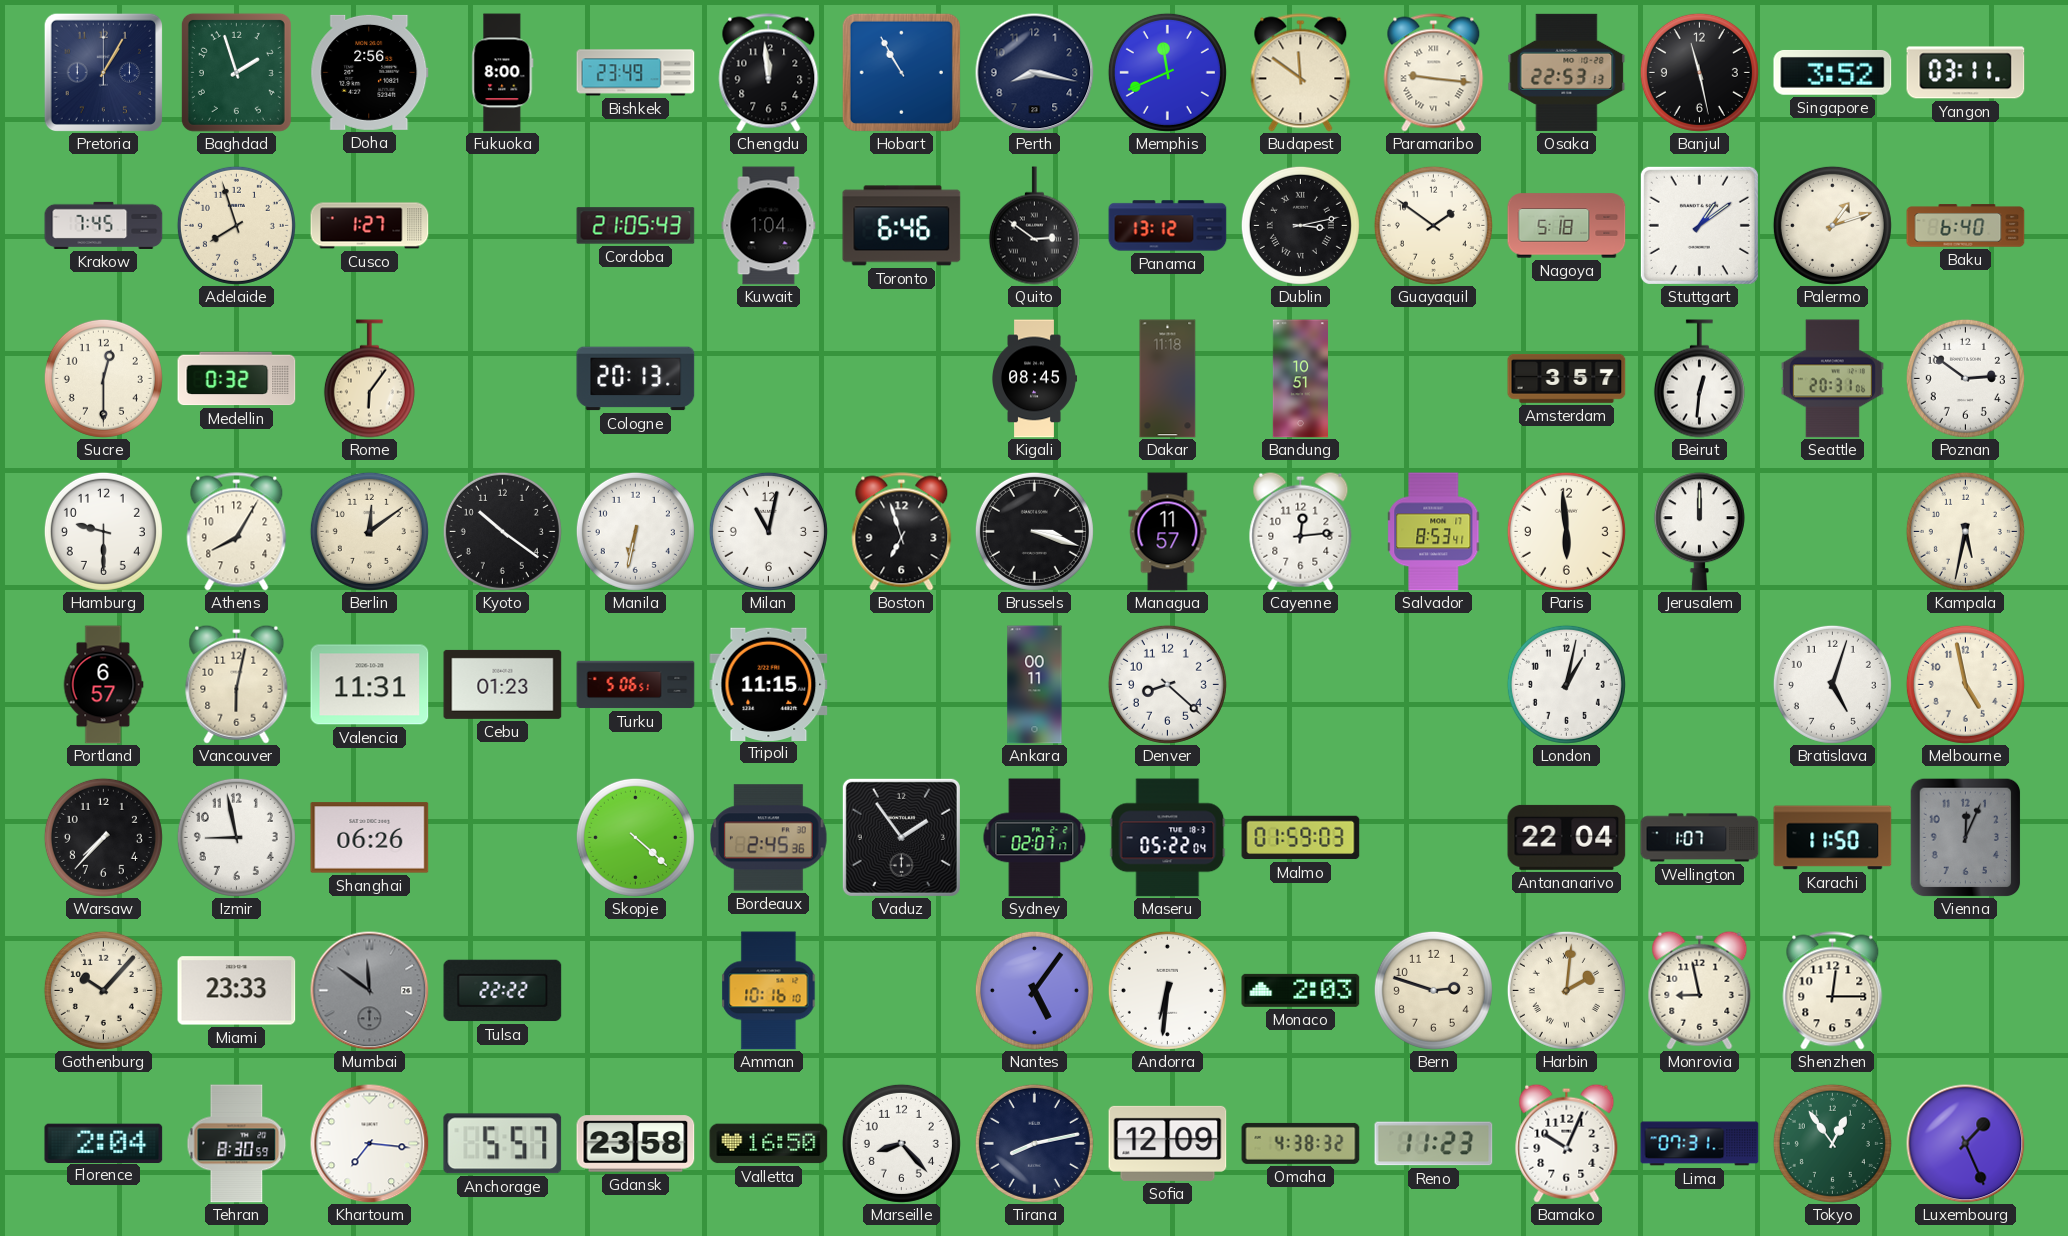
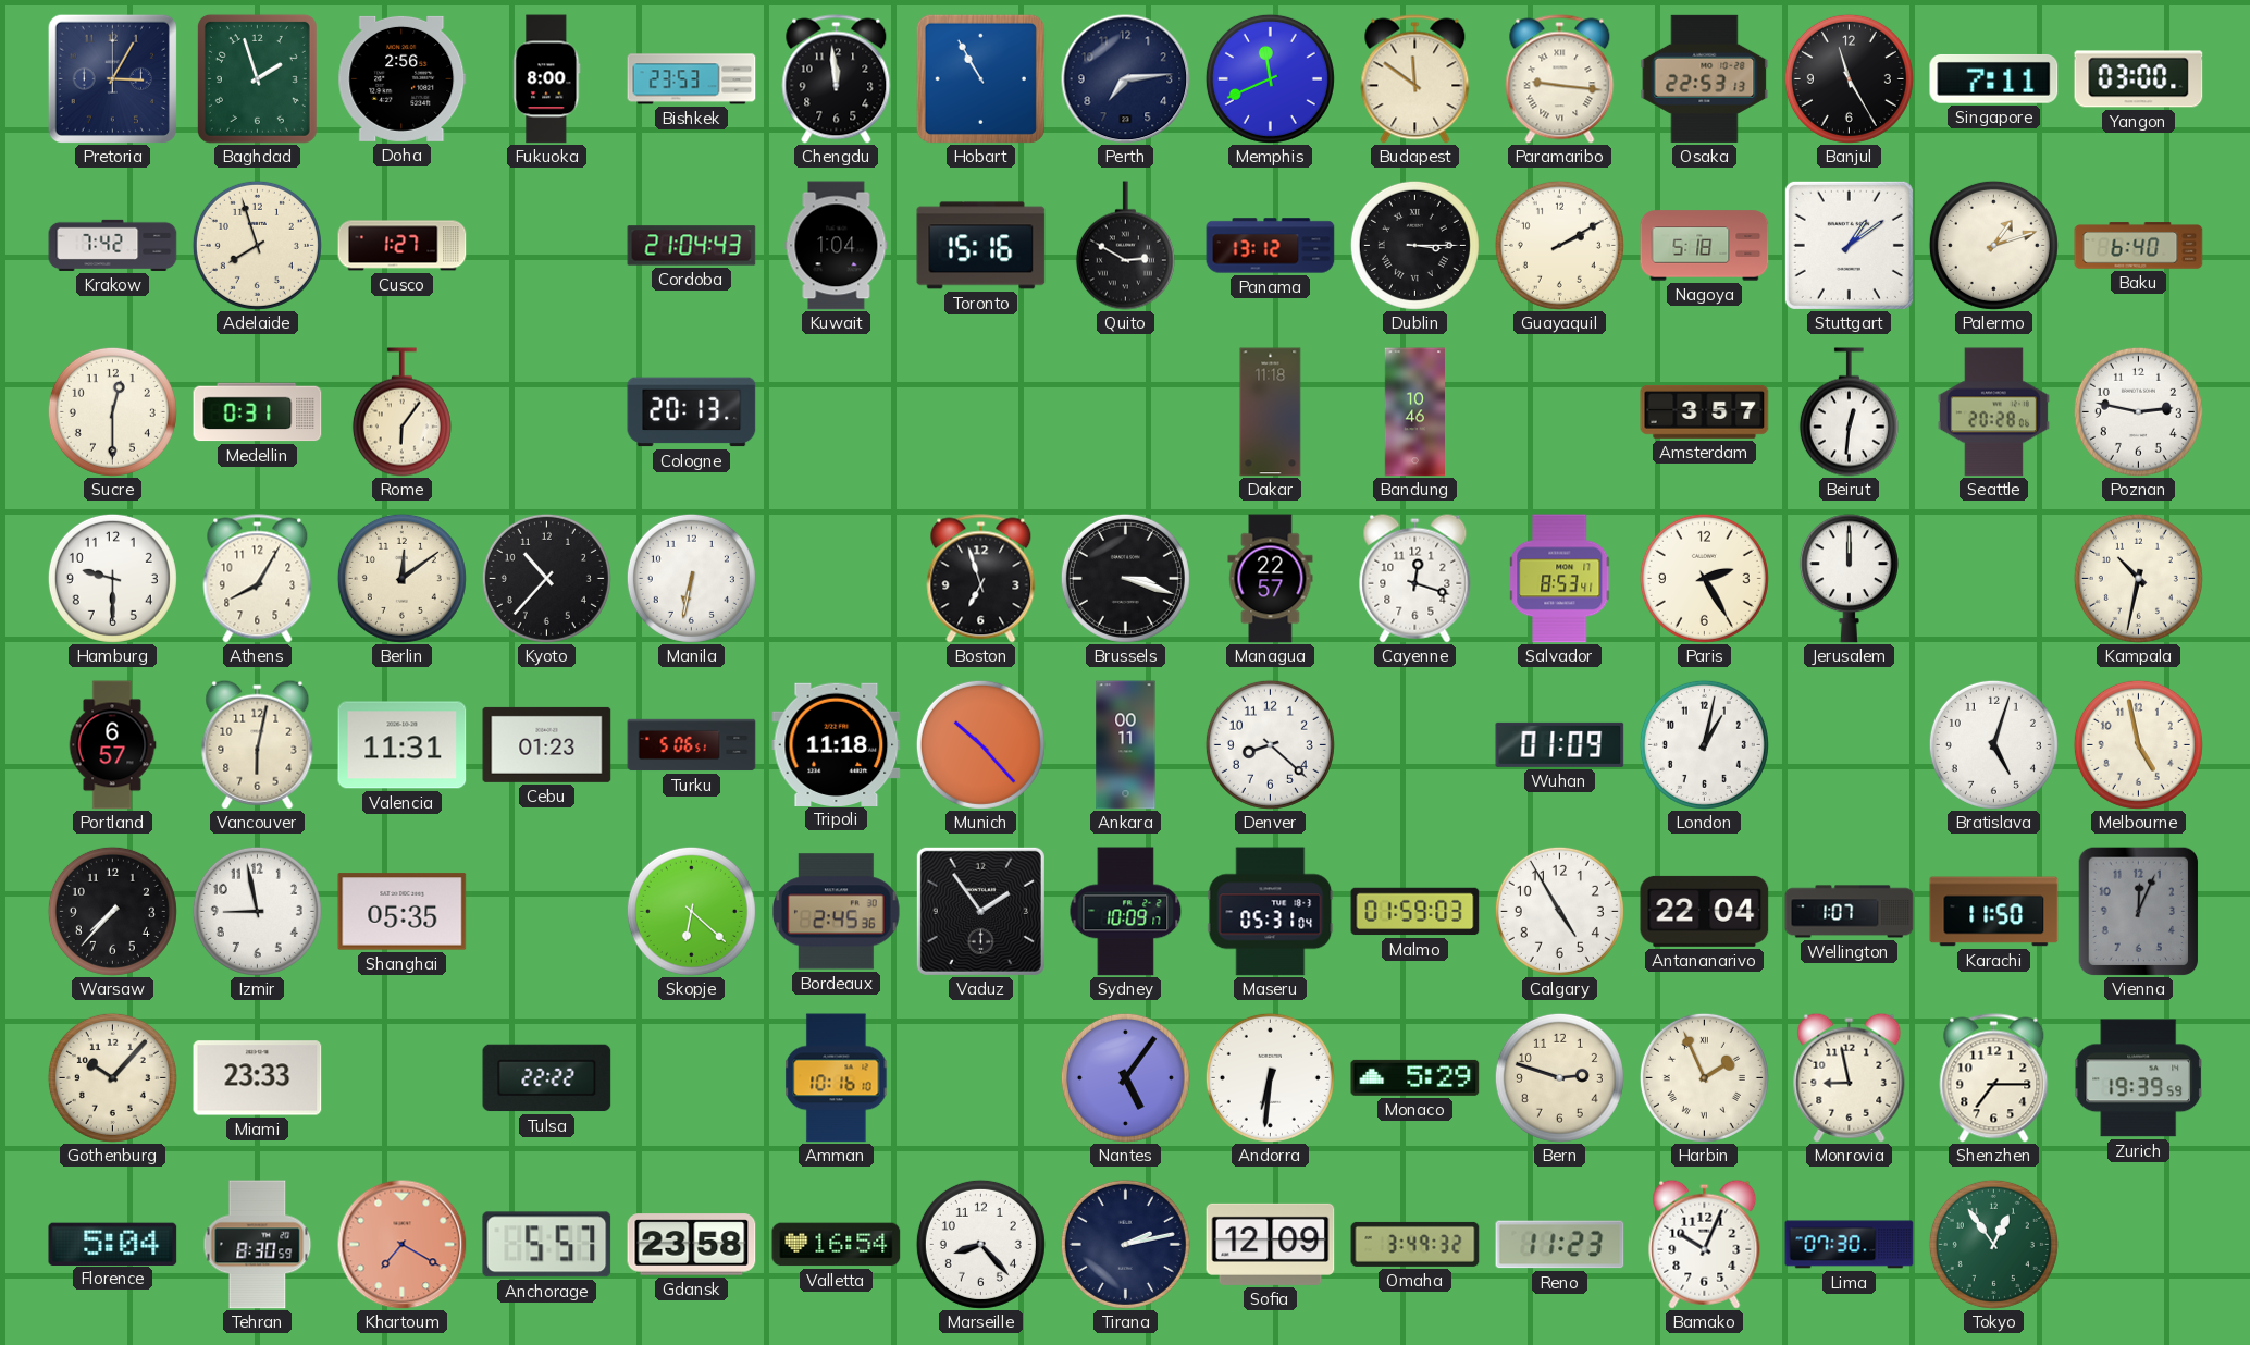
Pretoria: 1:05 -> 3:05
Bishkek: 23:49 -> 23:53
Perth: 8:17 -> 7:14
Banjul: 11:28 -> 11:25
Singapore: 3:52 -> 7:11
Yangon: 03:11 -> 03:00
Krakow: 7:45 -> 7:42
Cordoba: 21:05 -> 21:04
Toronto: 6:46 -> 15:16
Quito: 2:51 -> 2:50
Dublin: 3:13 -> 3:15
Guayaquil: 1:51 -> 2:10
Medellin: 0:32 -> 0:31
Kigali: 08:45 -> none
Bandung: 10:51 -> 10:46
Seattle: 20:31 -> 20:28
Poznan: 2:51 -> 2:47
Kyoto: 10:21 -> 10:37
Milan: 11:02 -> none
Managua: 11:57 -> 22:57
Cayenne: 12:14 -> 12:18
Paris: 5:59 -> 2:25
Kampala: 5:32 -> 10:32
Tripoli: 11:15 -> 11:18
Munich: none -> 10:23
Wuhan: none -> 01:09
Shanghai: 06:26 -> 05:35
Skopje: 4:22 -> 6:22
Sydney: 02:07 -> 10:09
Maseru: 05:22 -> 05:31
Calgary: none -> 4:55
Mumbai: 11:51 -> none
Monaco: 2:03 -> 5:29
Harbin: 2:01 -> 1:56
Shenzhen: 12:15 -> 7:15
Zurich: none -> 19:39
Florence: 2:04 -> 5:04
Khartoum: 7:16 -> 7:20
Khartoum dial: white -> salmon
Valletta: 16:50 -> 16:54
Tirana: 8:13 -> 2:13
Omaha: 4:38 -> 3:49
Lima: 07:31 -> 07:30
Luxembourg: 1:26 -> none
